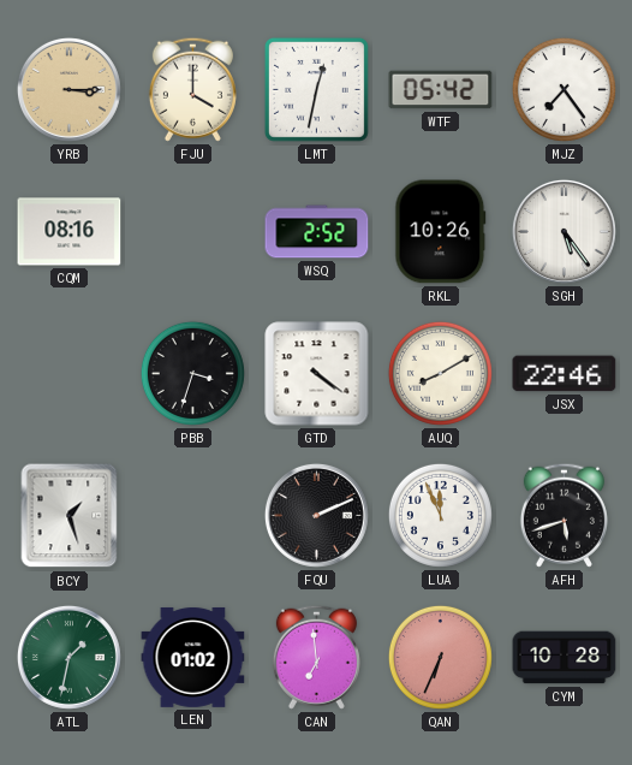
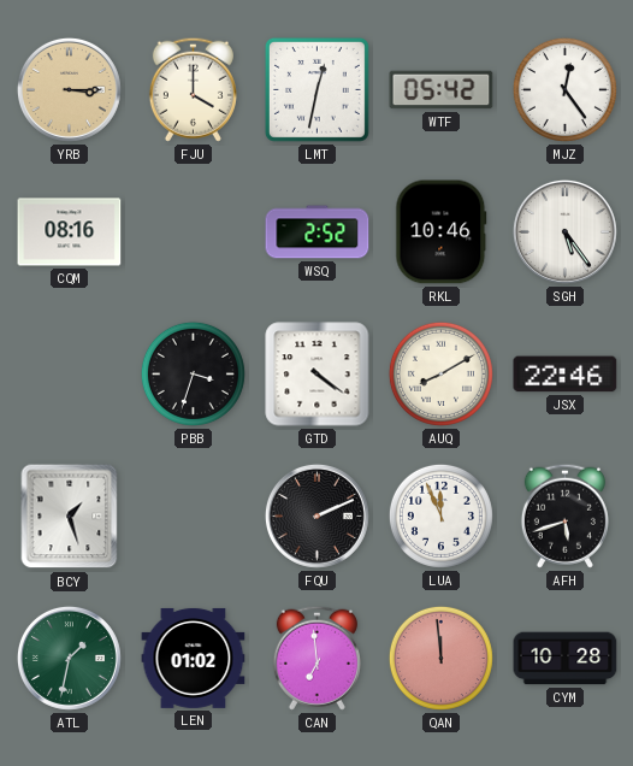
MJZ: 7:24 -> 12:24
RKL: 10:26 -> 10:46
QAN: 6:34 -> 11:59
